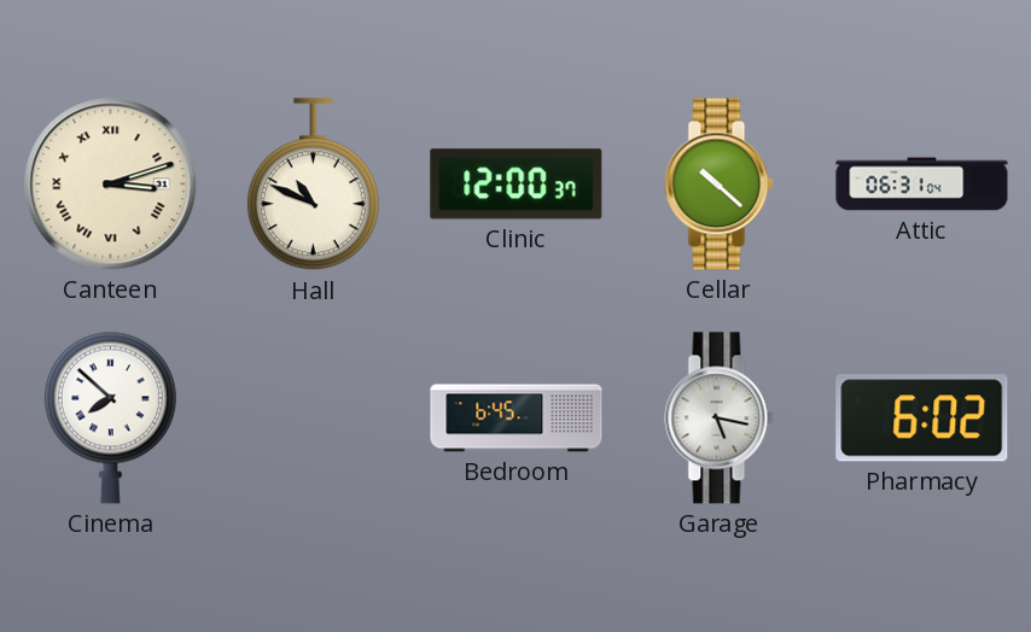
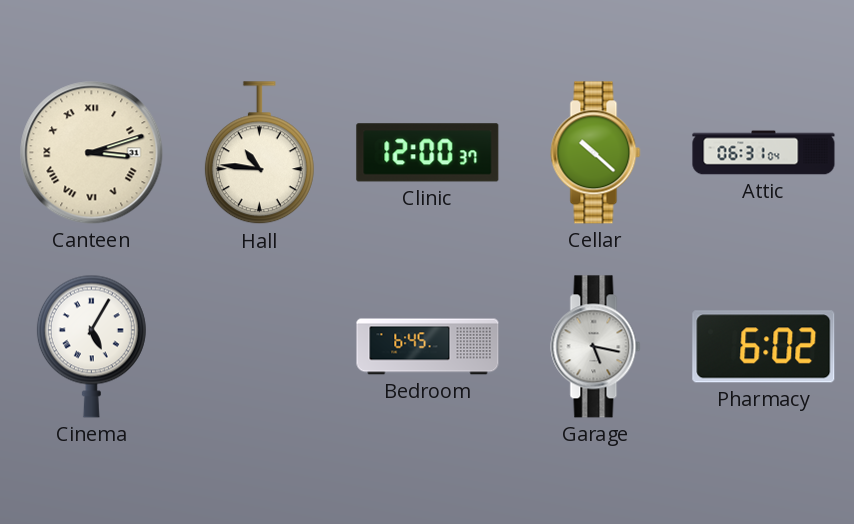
Hall: 10:49 -> 10:46
Cinema: 7:52 -> 5:05
